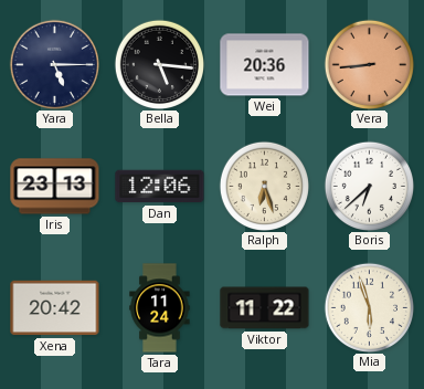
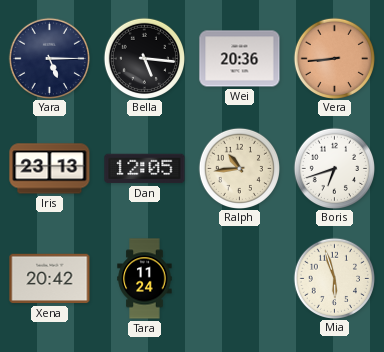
Dan: 12:06 -> 12:05
Ralph: 6:27 -> 10:44
Boris: 6:38 -> 6:42
Viktor: 11:22 -> none
